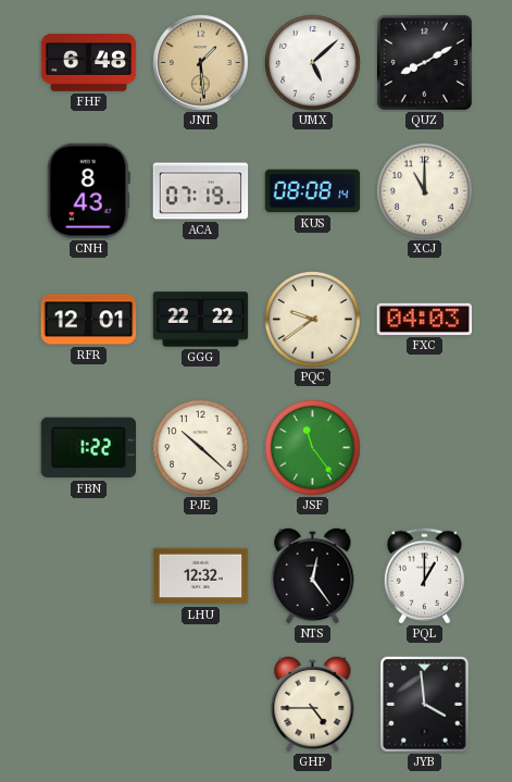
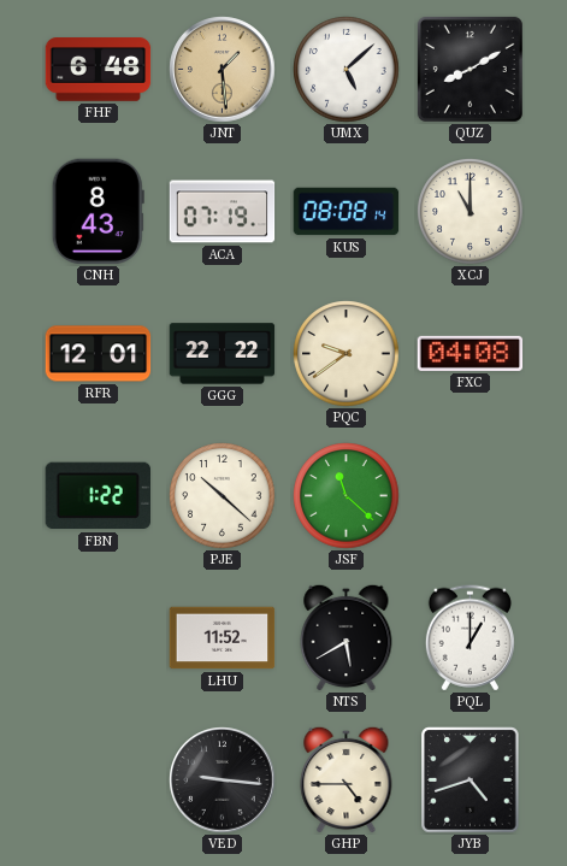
FXC: 04:03 -> 04:08
JSF: 11:24 -> 11:22
LHU: 12:32 -> 11:52
NTS: 12:24 -> 5:40
VED: none -> 9:16
JYB: 3:59 -> 4:42
